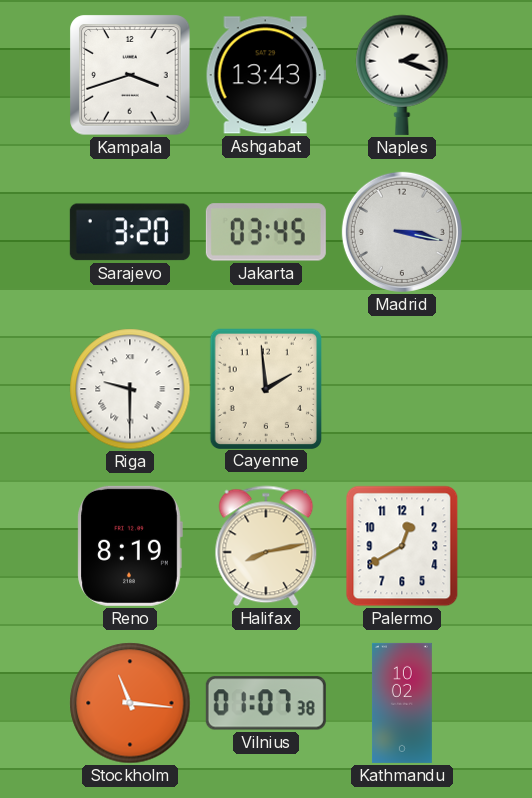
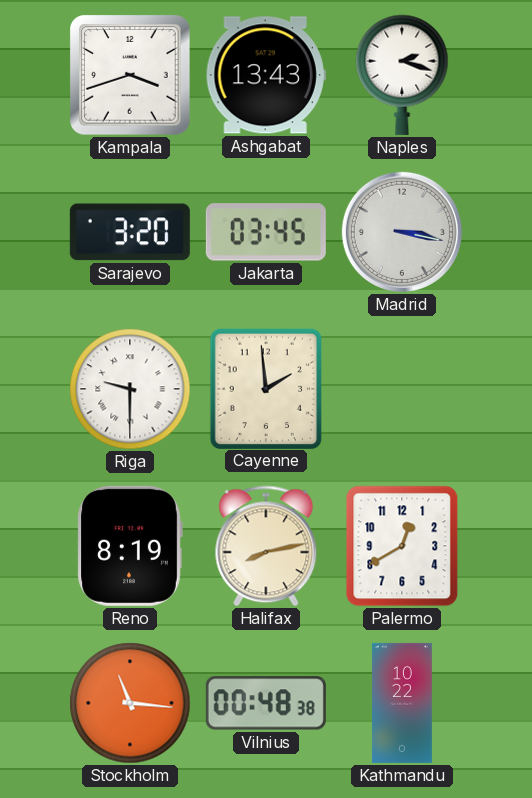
Vilnius: 01:07 -> 00:48
Kathmandu: 10:02 -> 10:22
